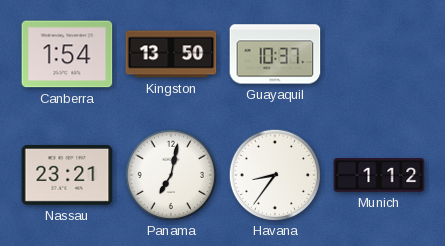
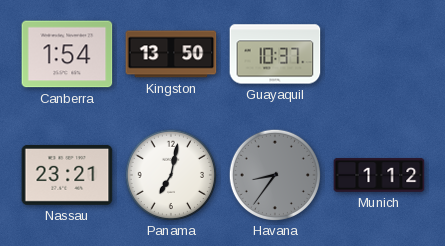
Havana dial: white -> grey
